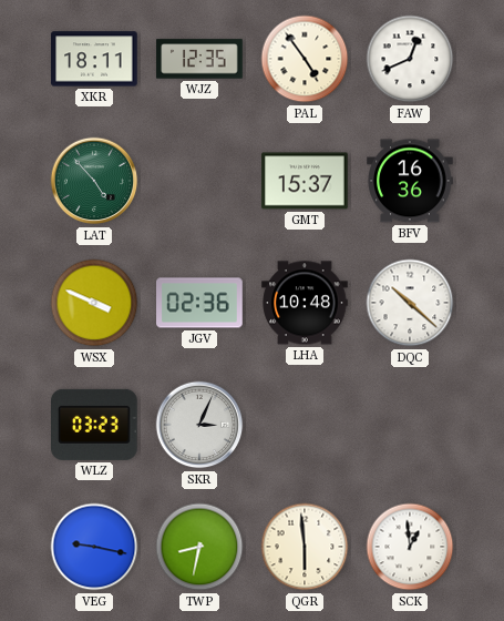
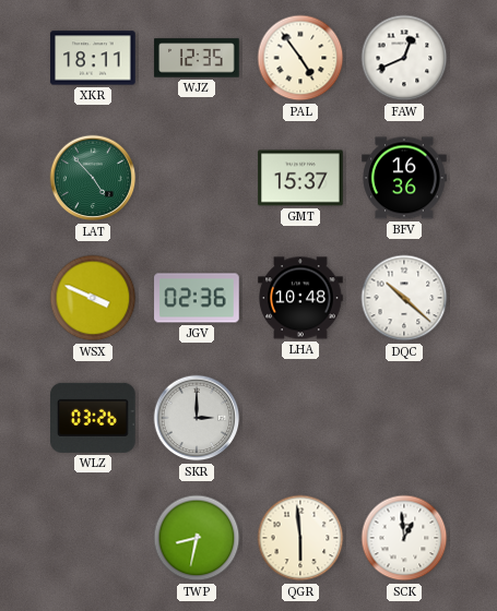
WLZ: 03:23 -> 03:26
SKR: 3:04 -> 3:00
VEG: 9:17 -> none
